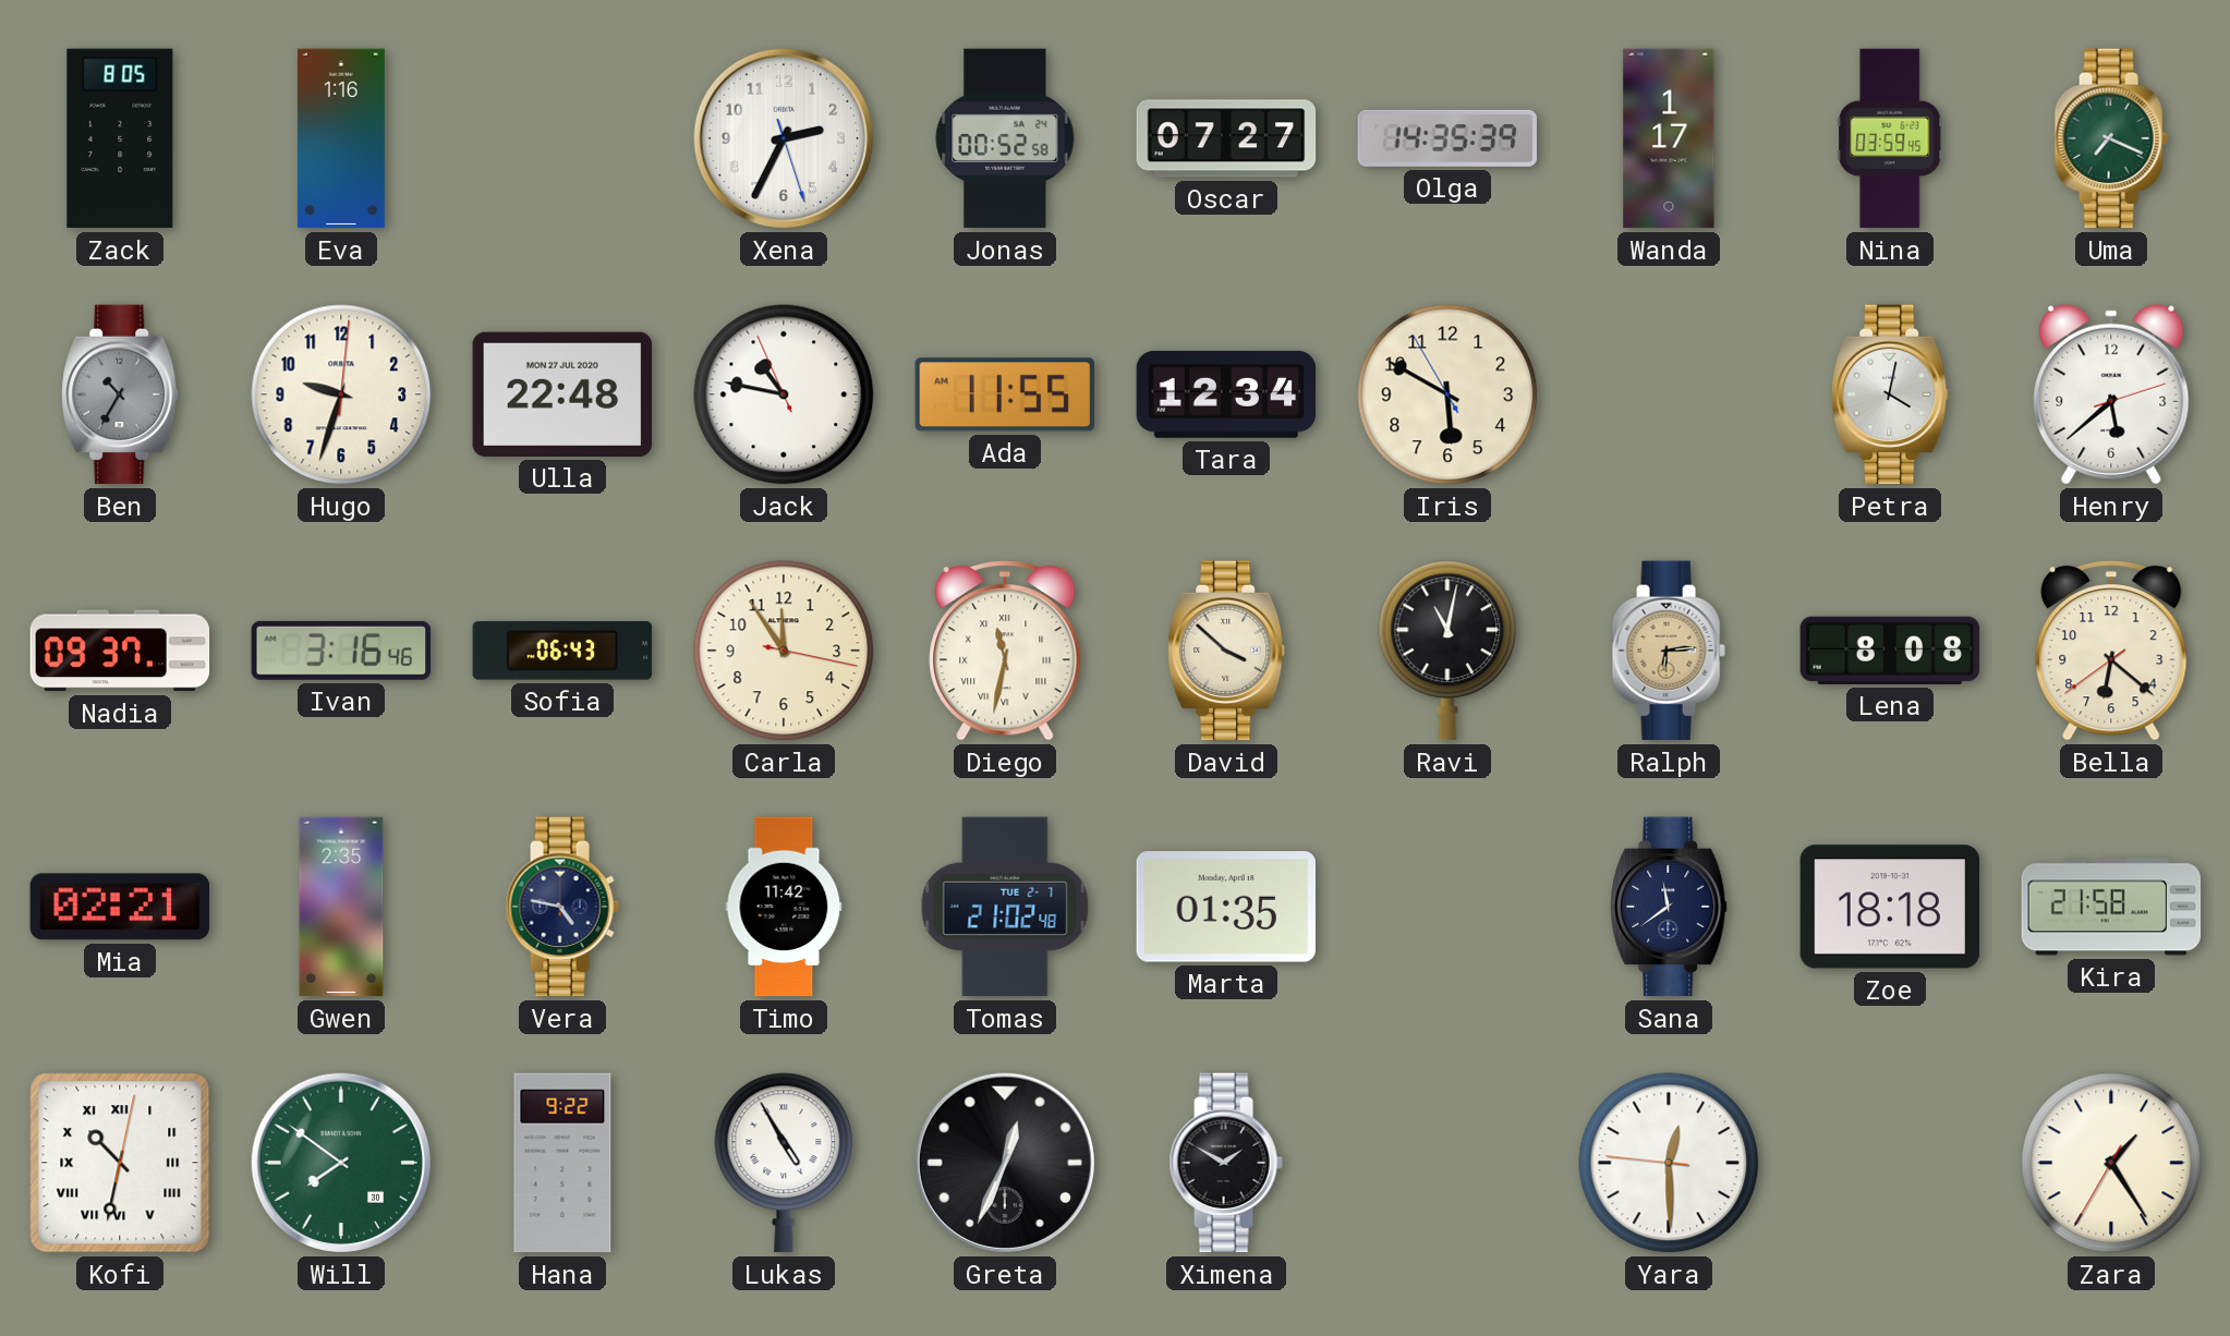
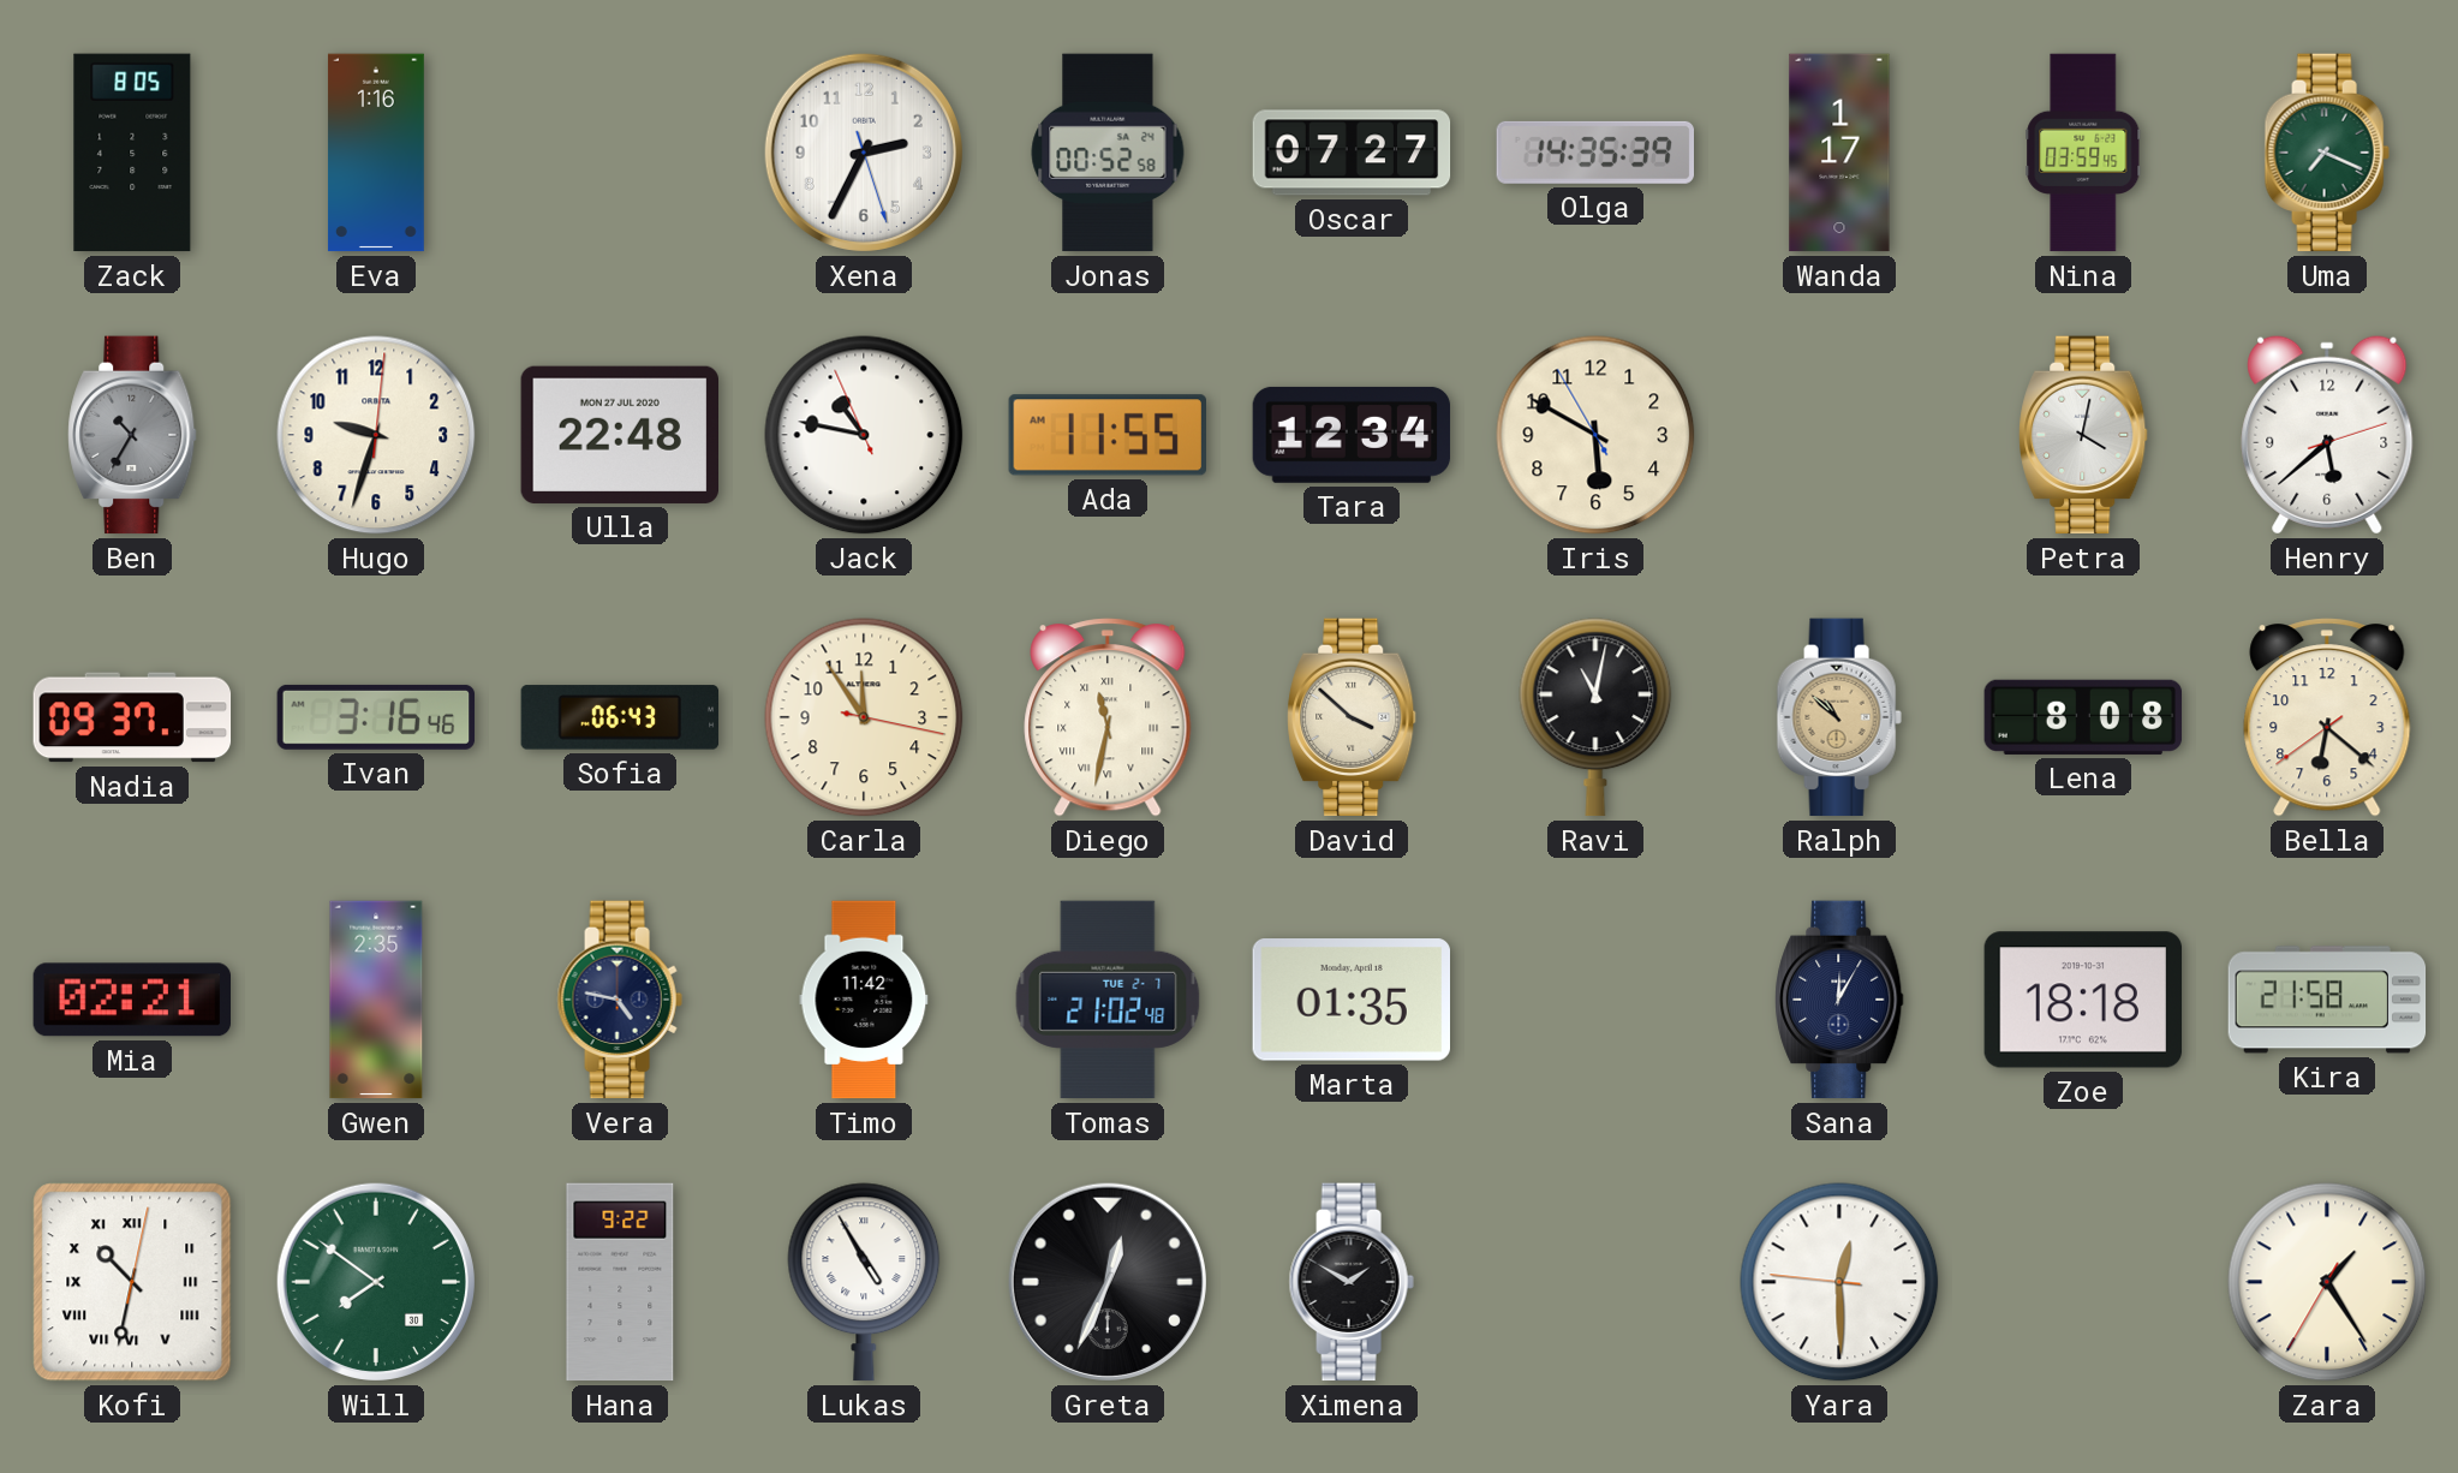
Ralph: 6:14 -> 10:52
Sana: 11:39 -> 12:05
